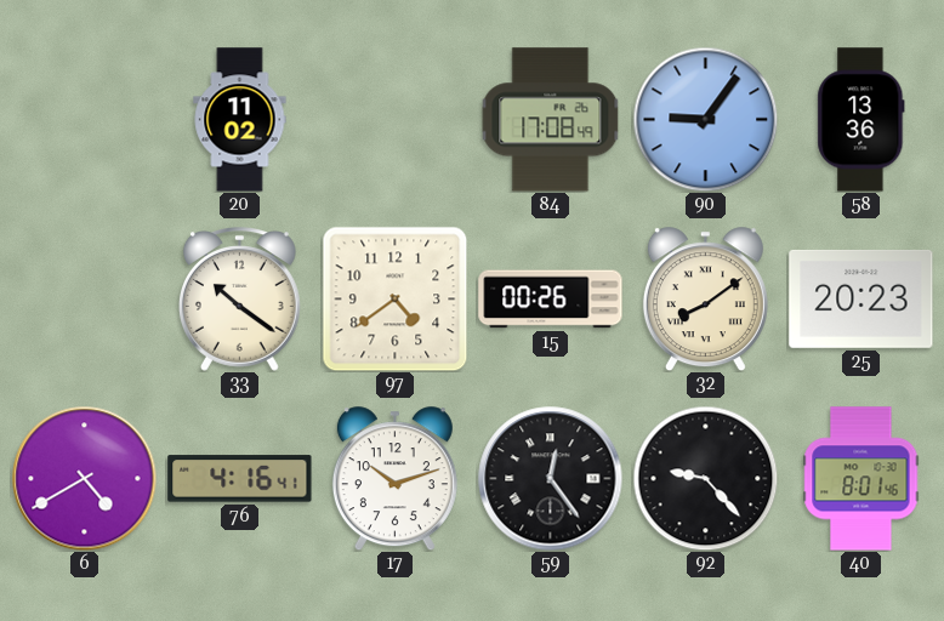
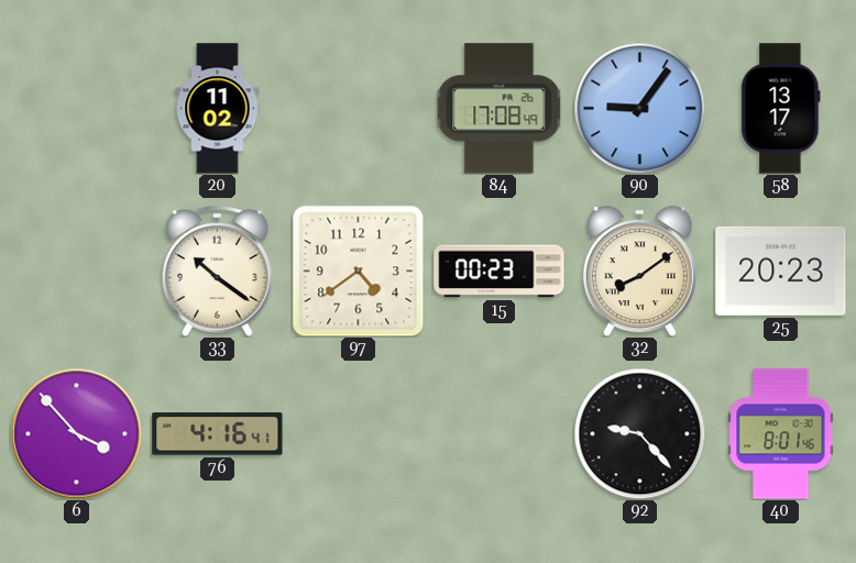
58: 13:36 -> 13:17
15: 00:26 -> 00:23
6: 4:40 -> 3:53
17: 10:12 -> none
59: 12:24 -> none
